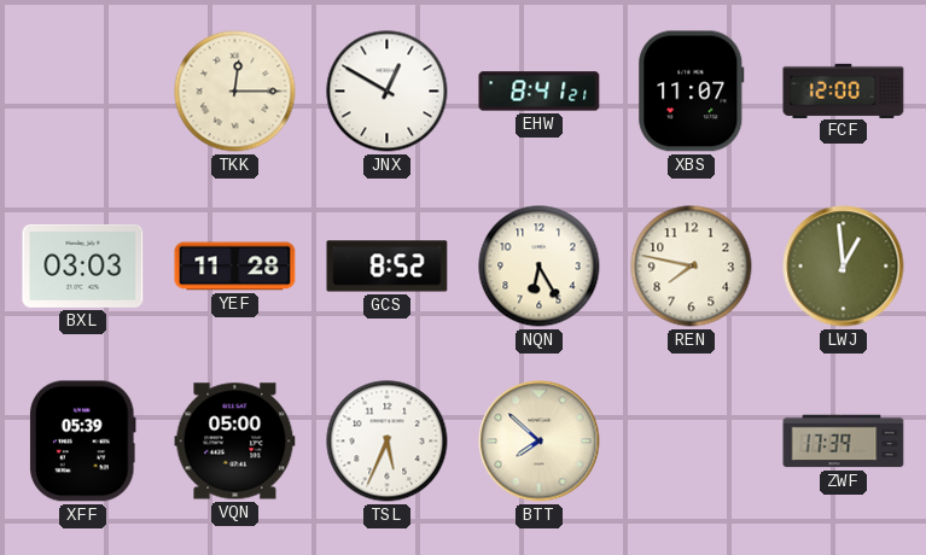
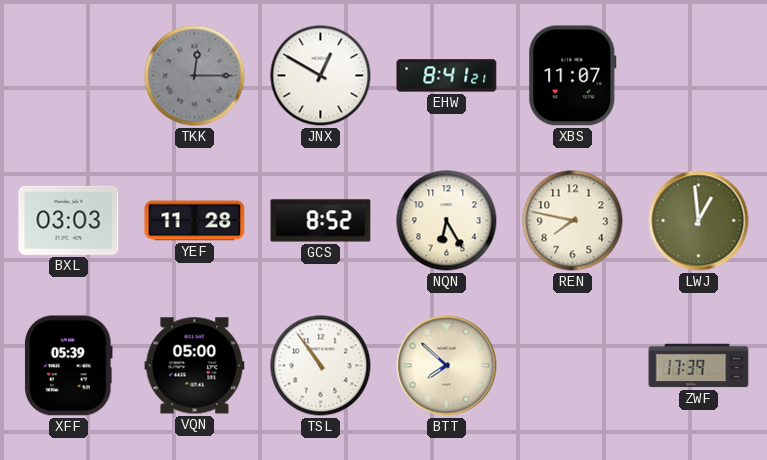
TKK dial: cream -> grey
FCF: 12:00 -> none
TSL: 5:34 -> 10:54
